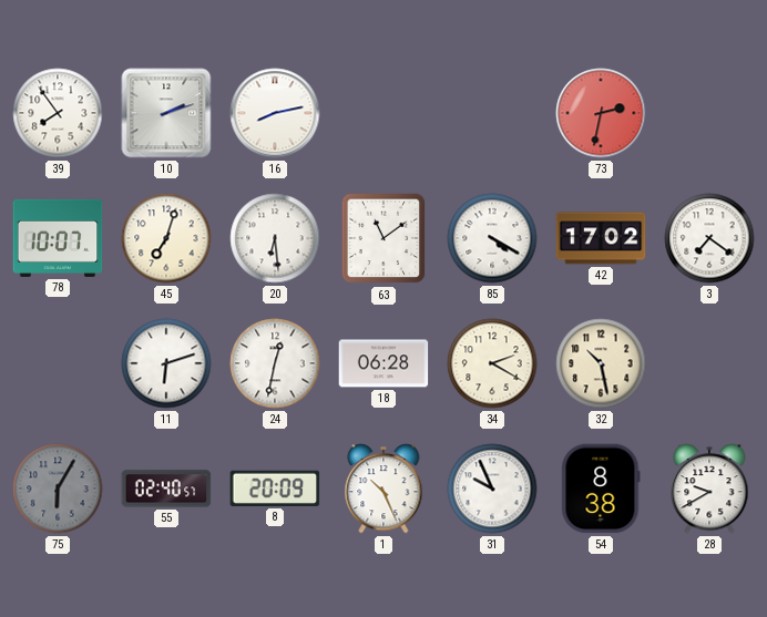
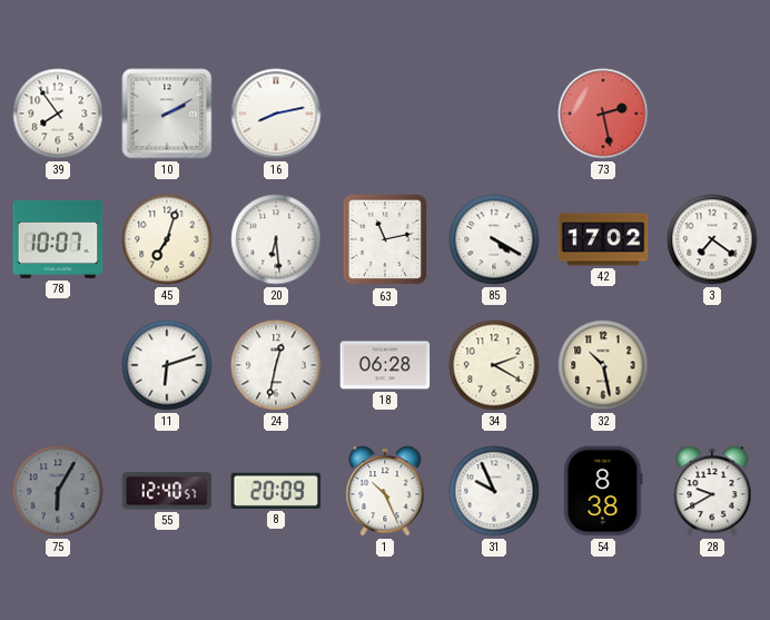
10: 2:12 -> 2:10
73: 2:32 -> 2:28
63: 11:09 -> 11:13
55: 02:40 -> 12:40
